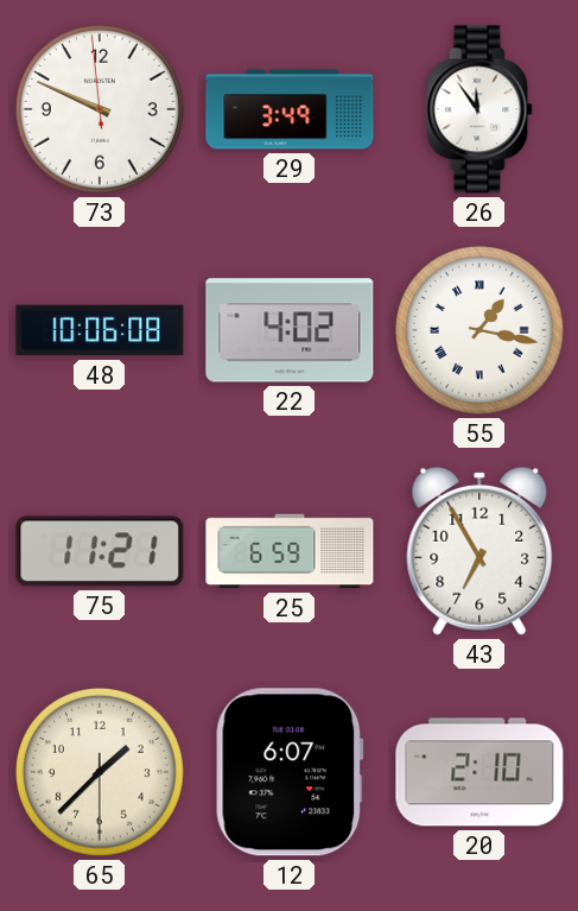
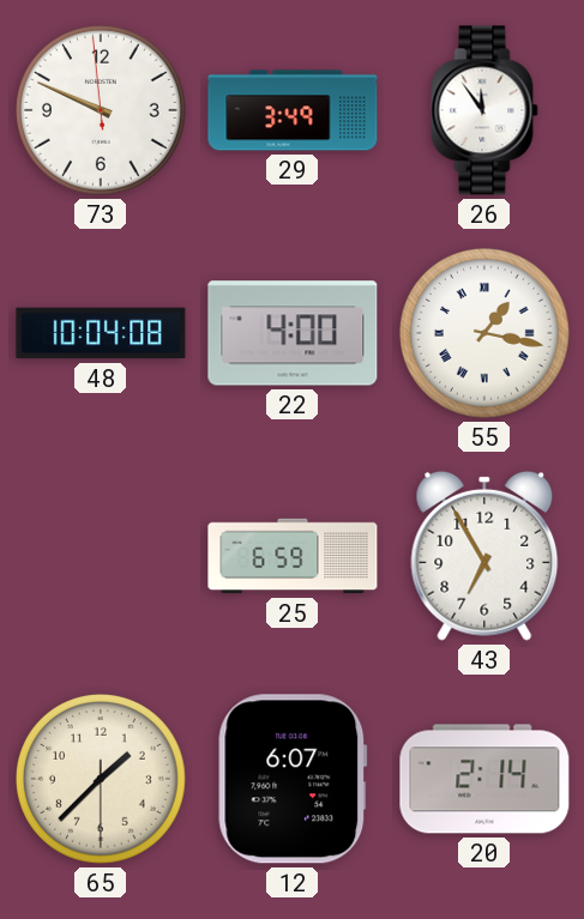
48: 10:06 -> 10:04
22: 4:02 -> 4:00
75: 11:21 -> none
20: 2:10 -> 2:14
